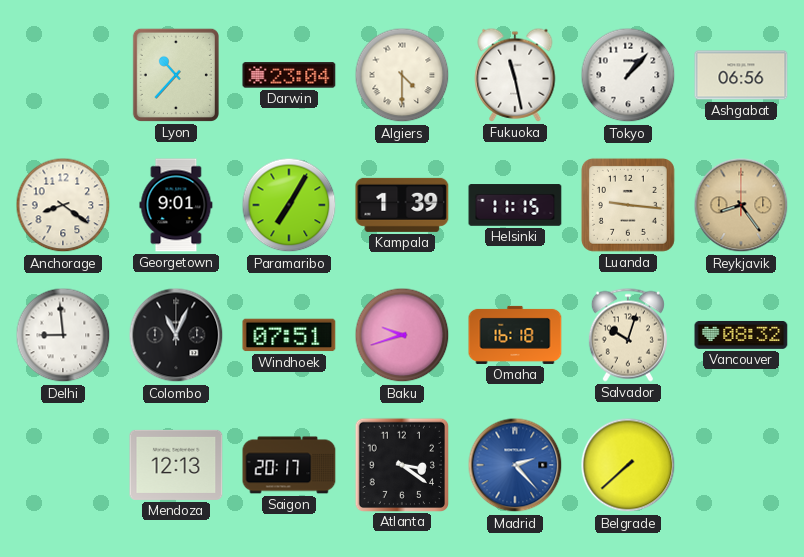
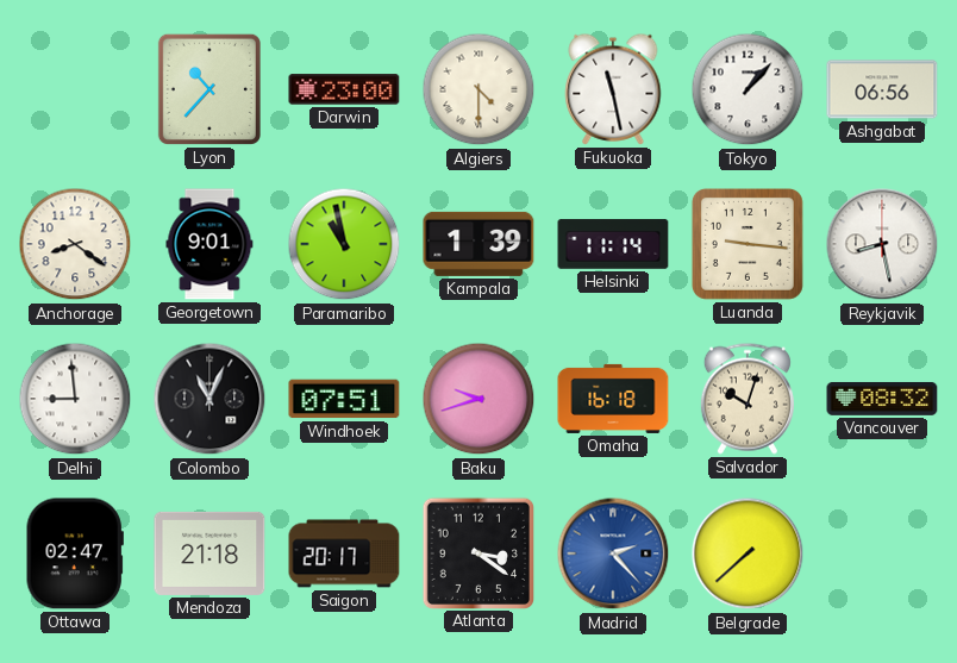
Darwin: 23:04 -> 23:00
Paramaribo: 7:05 -> 10:58
Helsinki: 11:15 -> 11:14
Reykjavik: 8:24 -> 8:28
Reykjavik dial: champagne -> white
Ottawa: none -> 02:47
Mendoza: 12:13 -> 21:18
